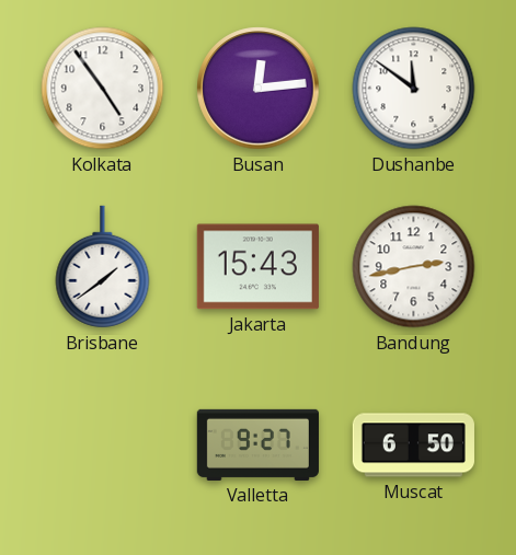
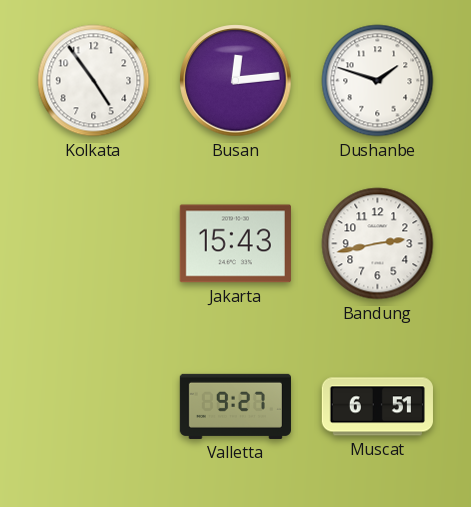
Dushanbe: 11:51 -> 1:48
Brisbane: 1:39 -> none
Muscat: 6:50 -> 6:51
